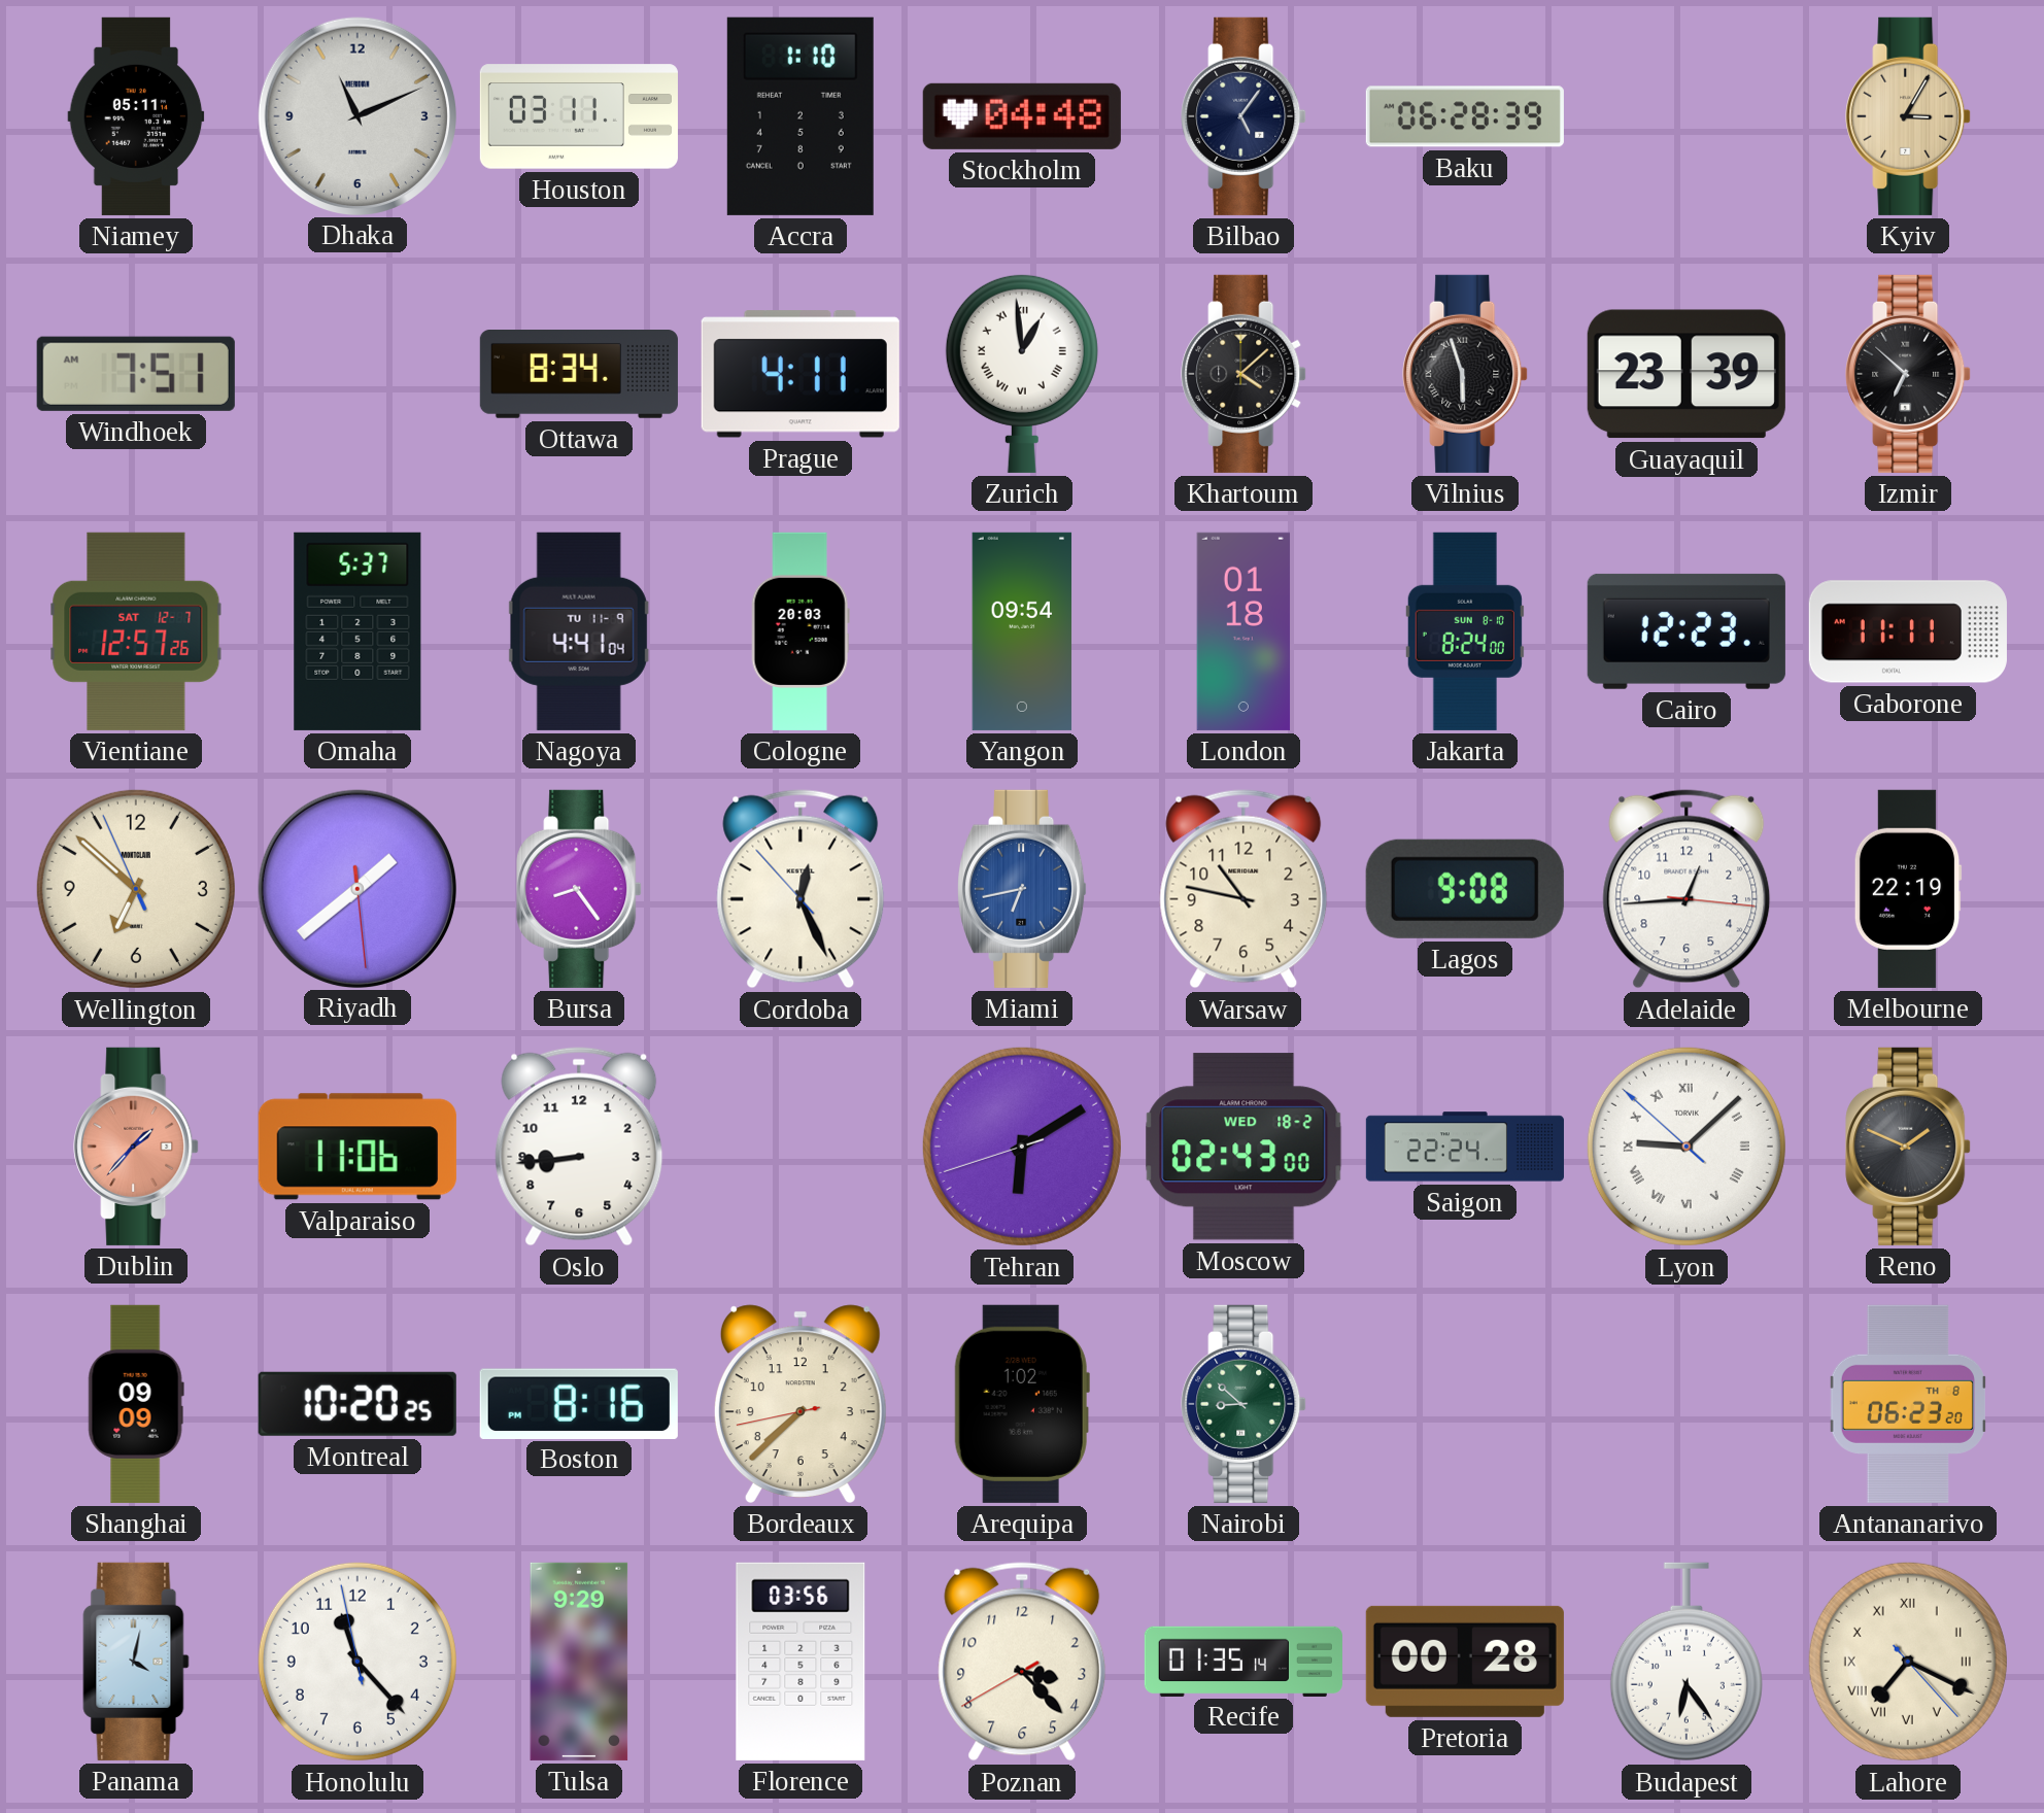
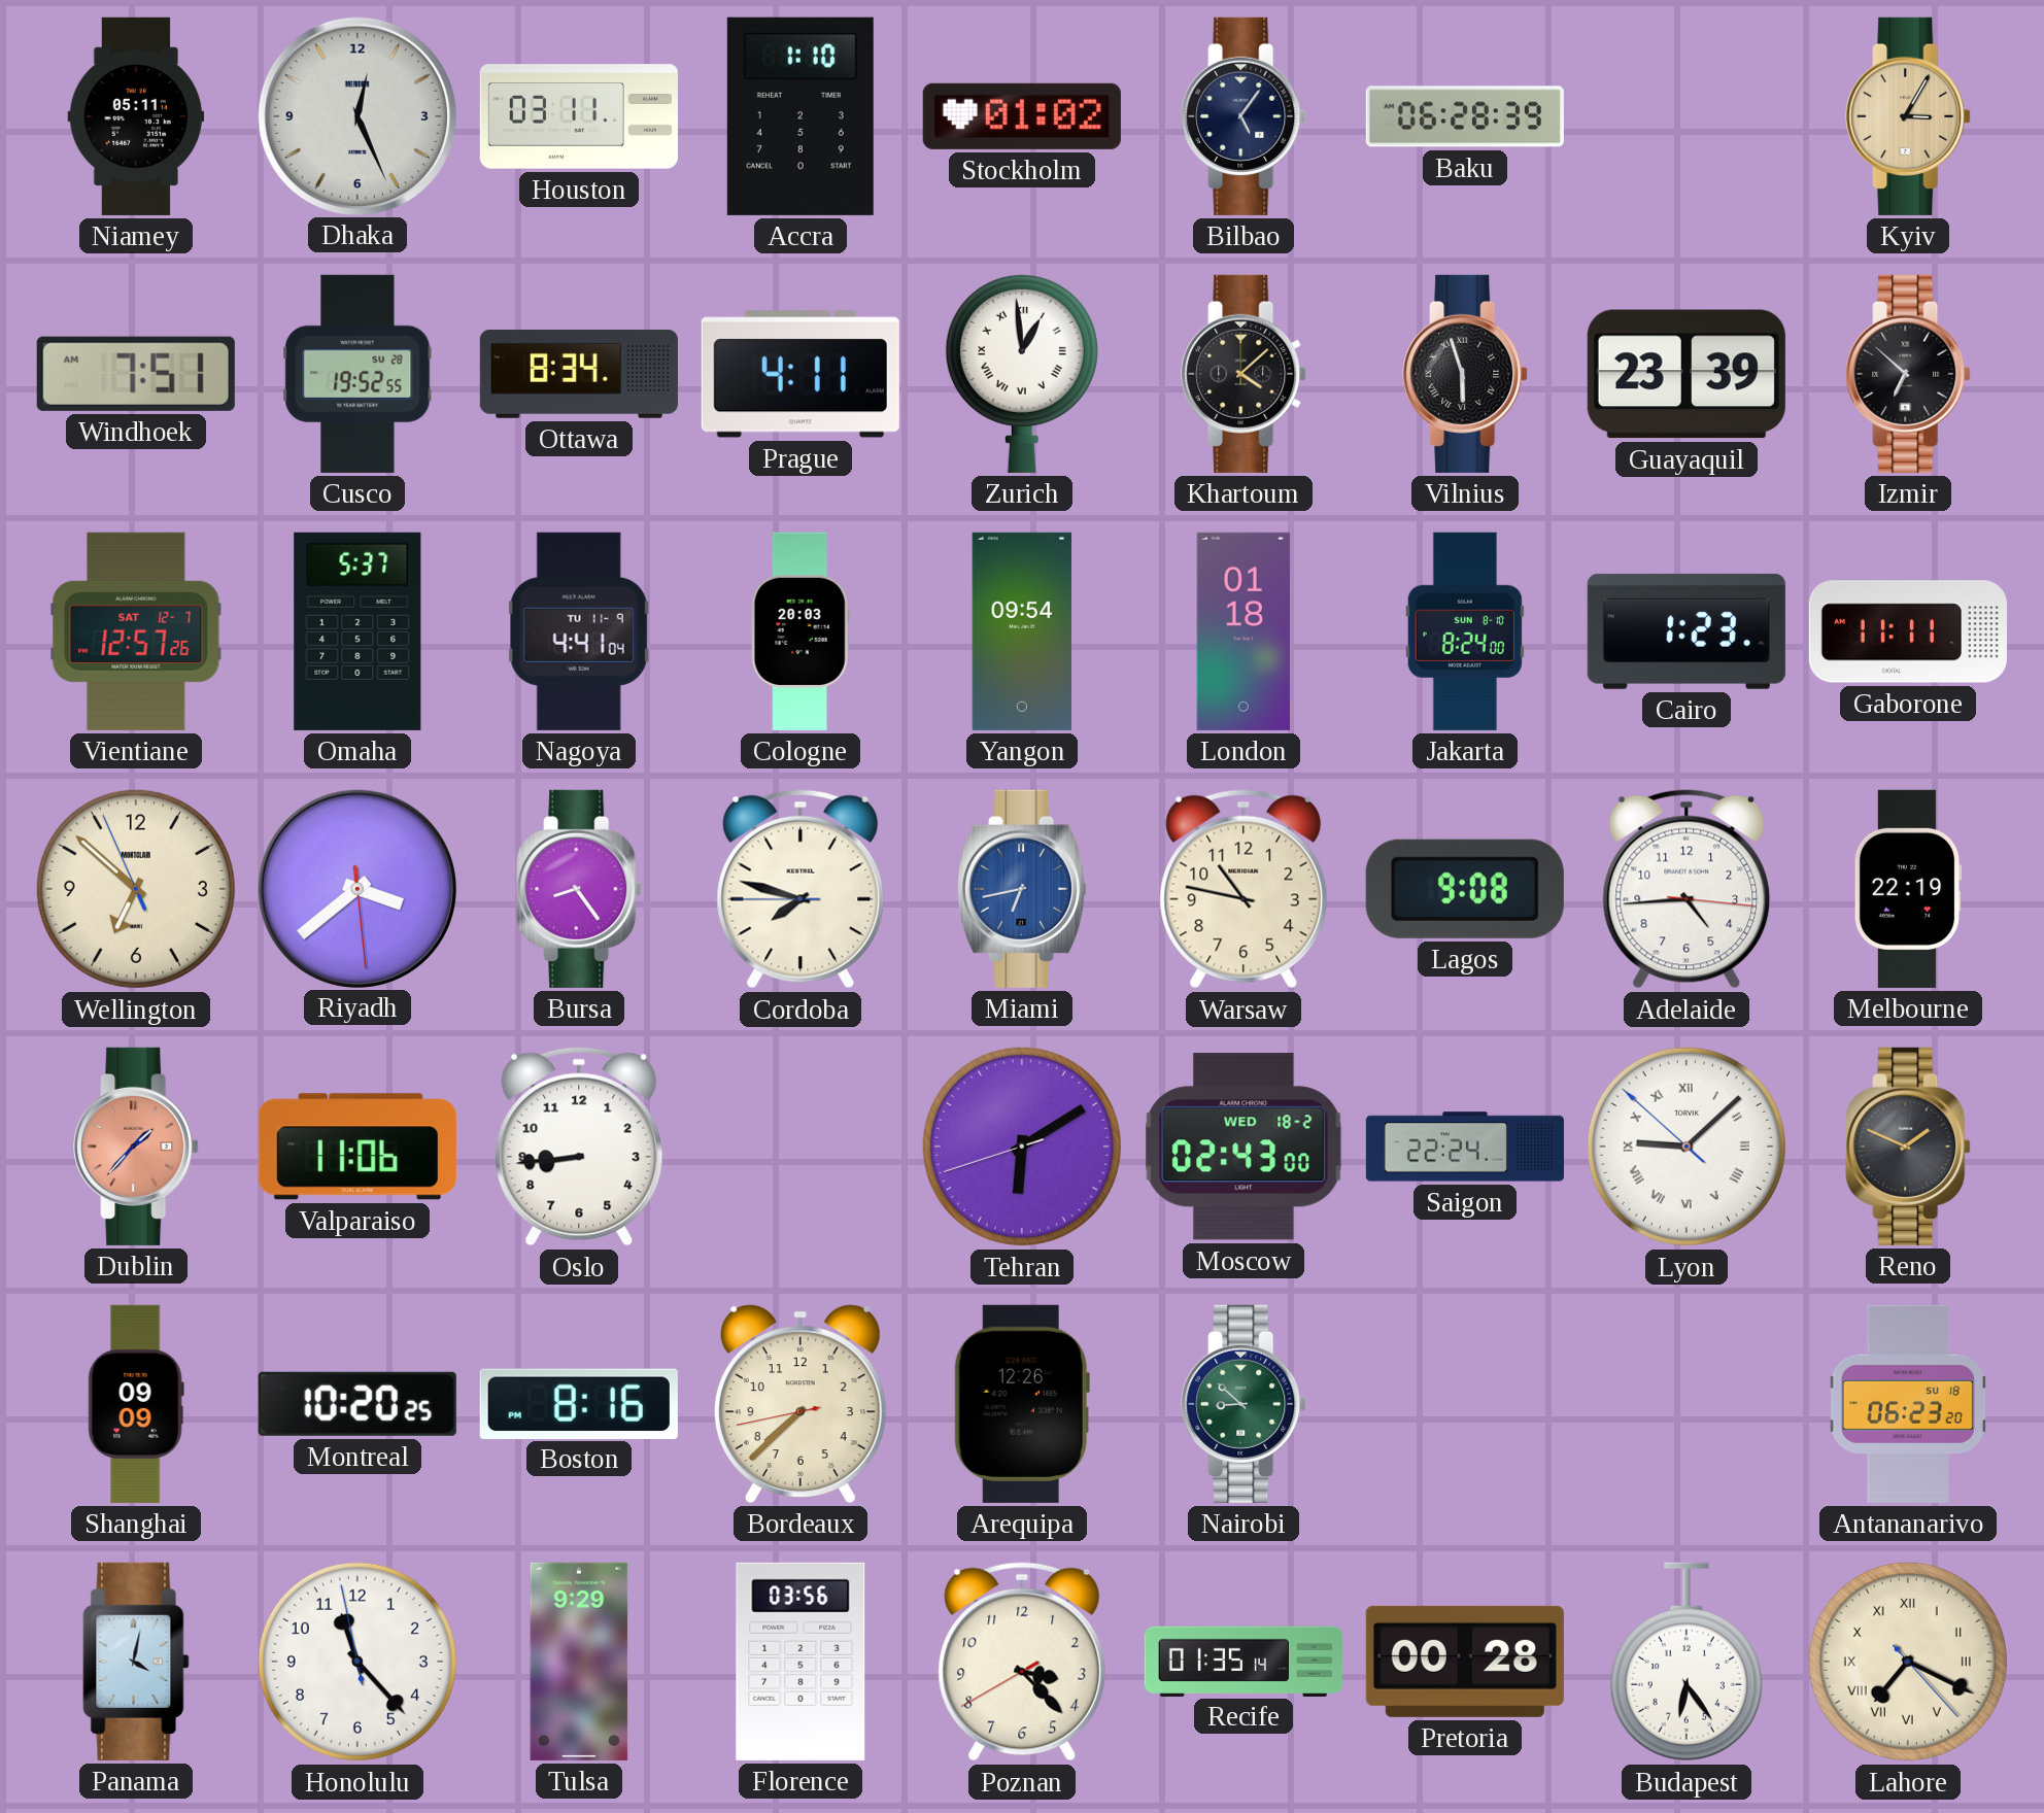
Dhaka: 11:11 -> 12:26
Stockholm: 04:48 -> 01:02
Cusco: none -> 19:52
Cairo: 12:23 -> 1:23
Riyadh: 1:38 -> 3:38
Cordoba: 12:25 -> 7:47
Adelaide: 12:44 -> 4:44
Arequipa: 1:02 -> 12:26
Antananarivo date: TH 8 -> SU 18
